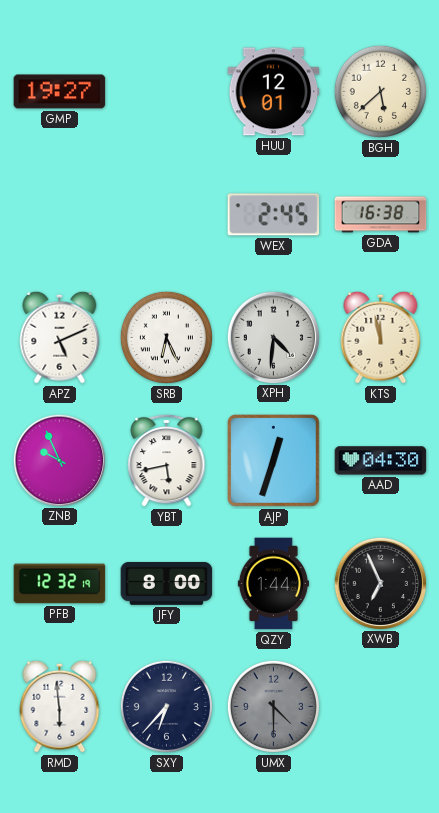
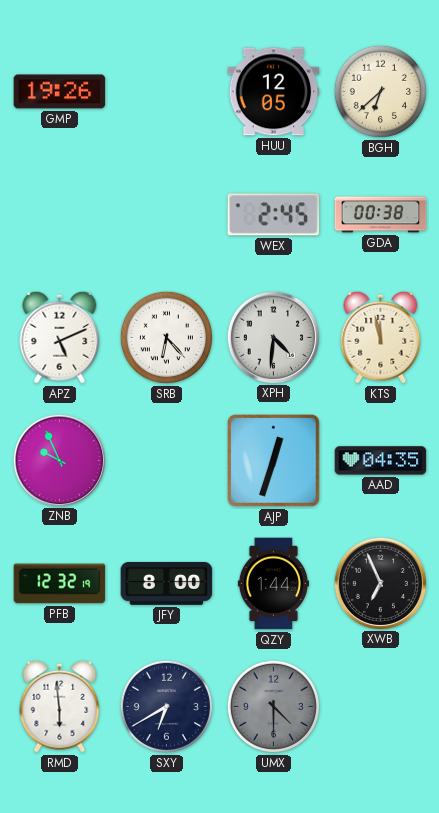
GMP: 19:27 -> 19:26
HUU: 12:01 -> 12:05
BGH: 5:38 -> 6:38
GDA: 16:38 -> 00:38
SRB: 6:26 -> 6:23
YBT: 5:43 -> none
AAD: 04:30 -> 04:35
SXY: 6:37 -> 6:40
